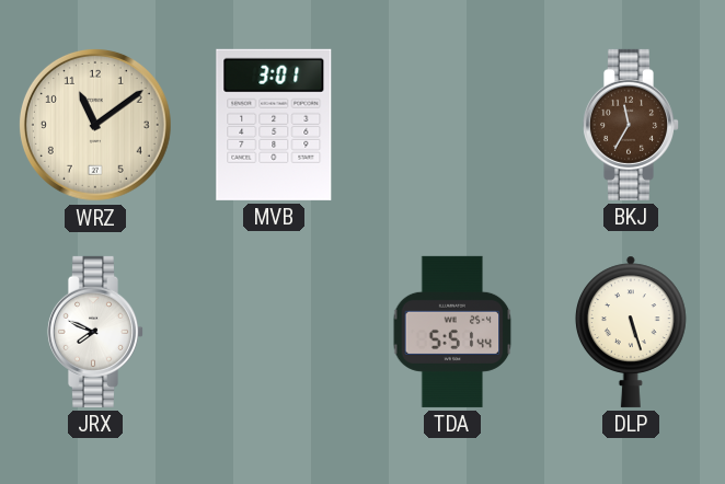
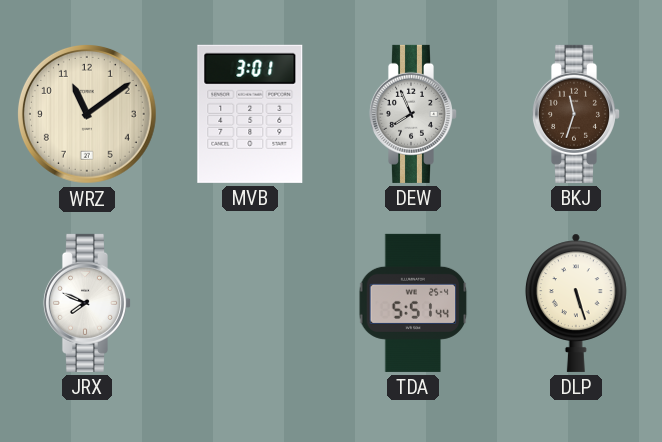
DEW: none -> 7:56
BKJ: 11:35 -> 11:33
